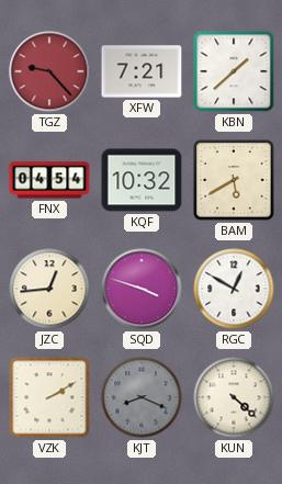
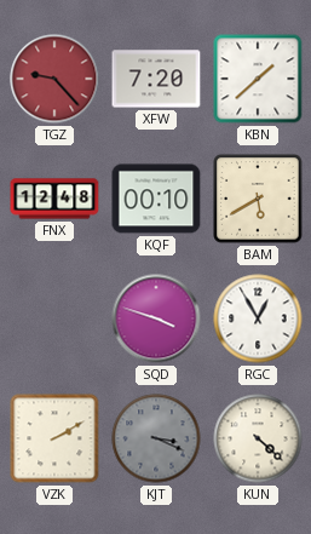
XFW: 7:21 -> 7:20
FNX: 04:54 -> 12:48
KQF: 10:32 -> 00:10
JZC: 12:44 -> none
RGC: 12:50 -> 12:55
KJT: 8:19 -> 3:19
